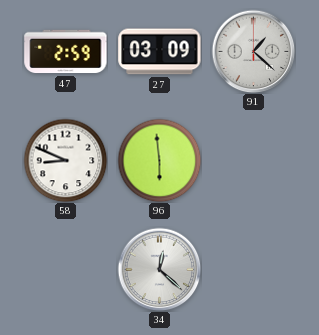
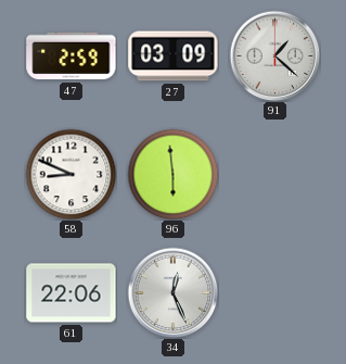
61: none -> 22:06
34: 12:22 -> 12:26
